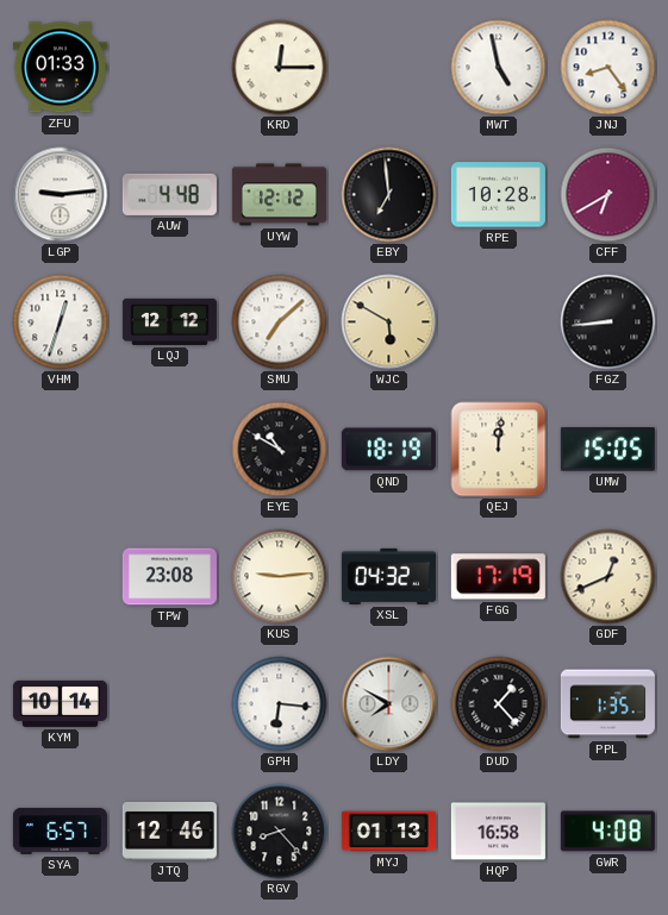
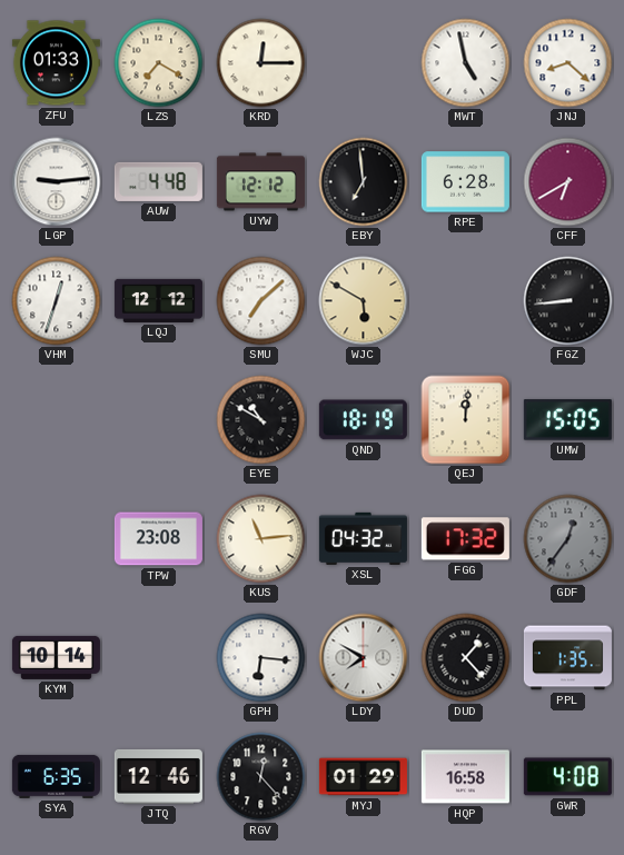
LZS: none -> 7:20
JNJ: 8:24 -> 8:22
RPE: 10:28 -> 6:28
KUS: 9:14 -> 11:14
FGG: 17:19 -> 17:32
GDF: 12:41 -> 12:36
GDF dial: cream -> grey
SYA: 6:57 -> 6:35
RGV: 8:23 -> 12:23
MYJ: 01:13 -> 01:29
